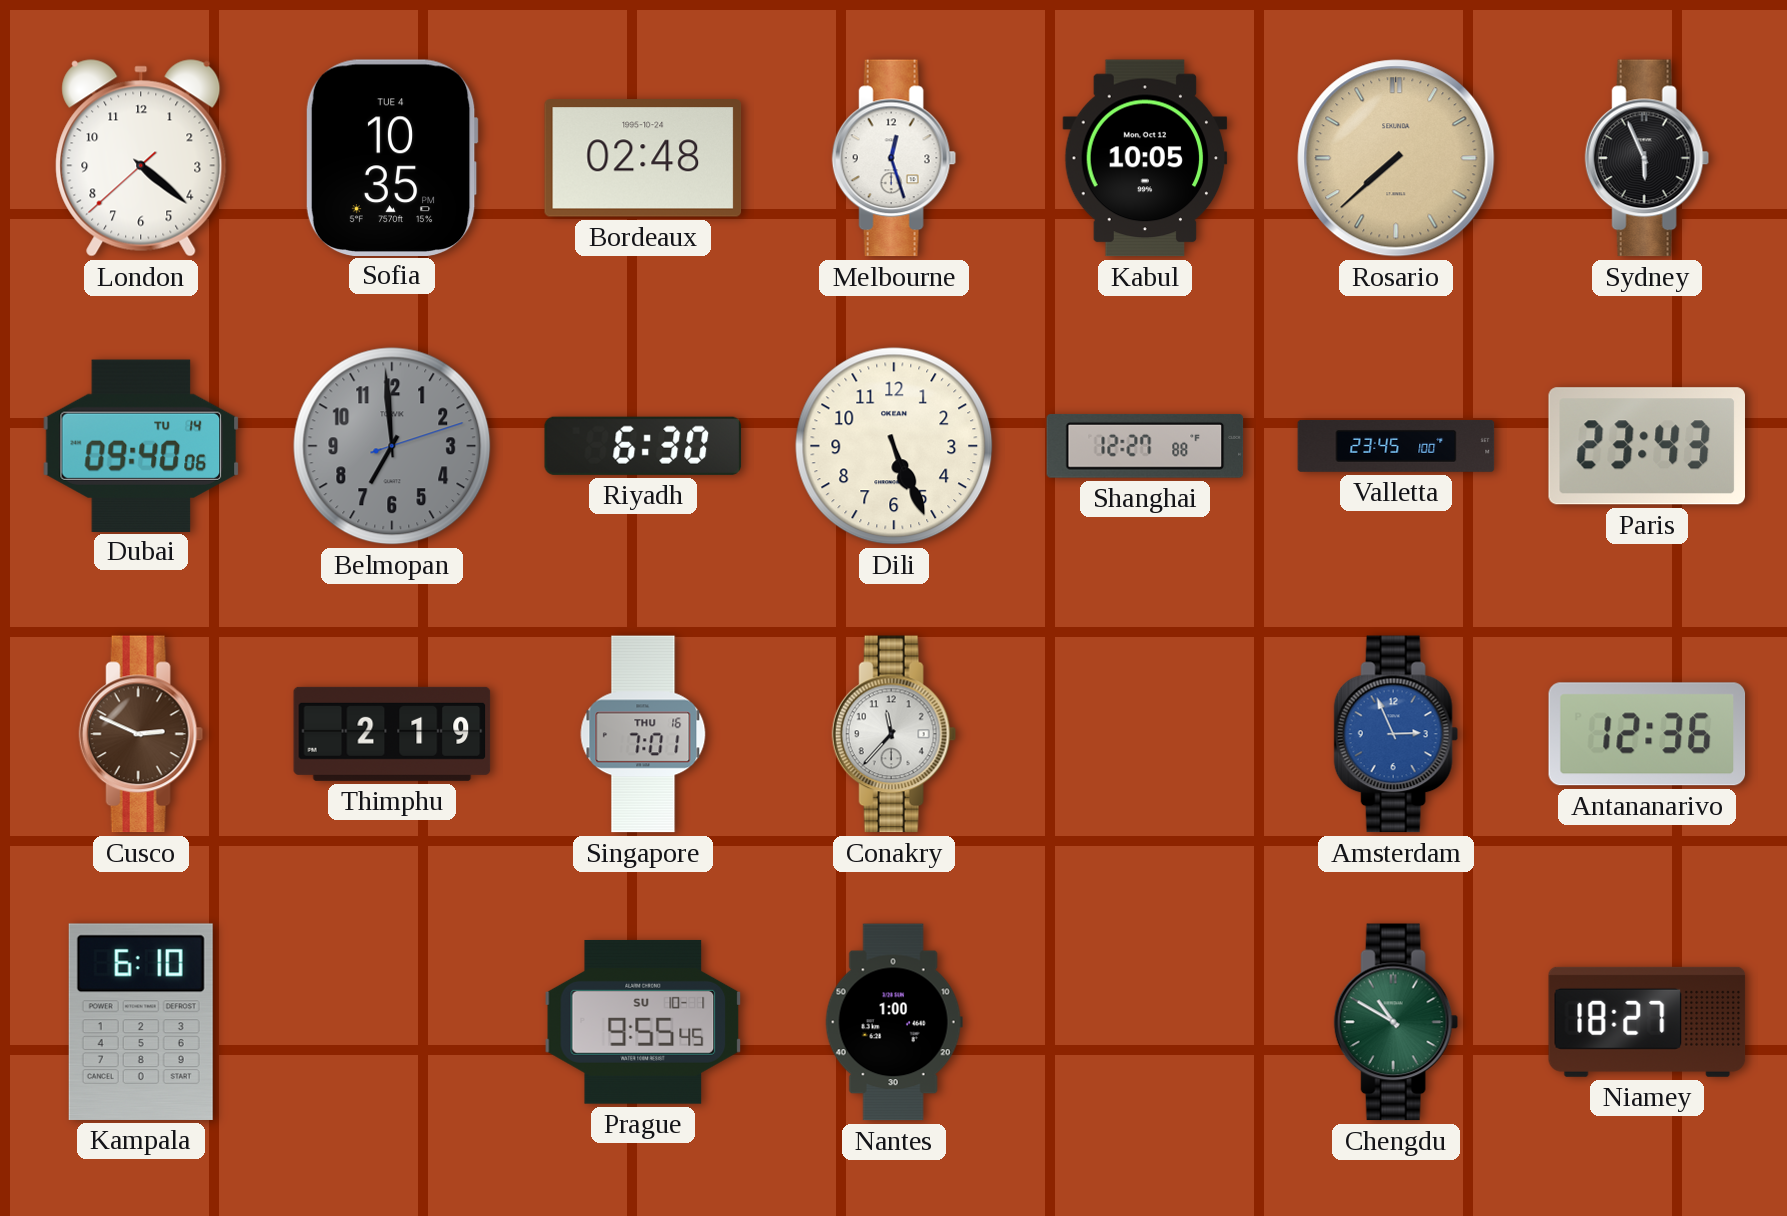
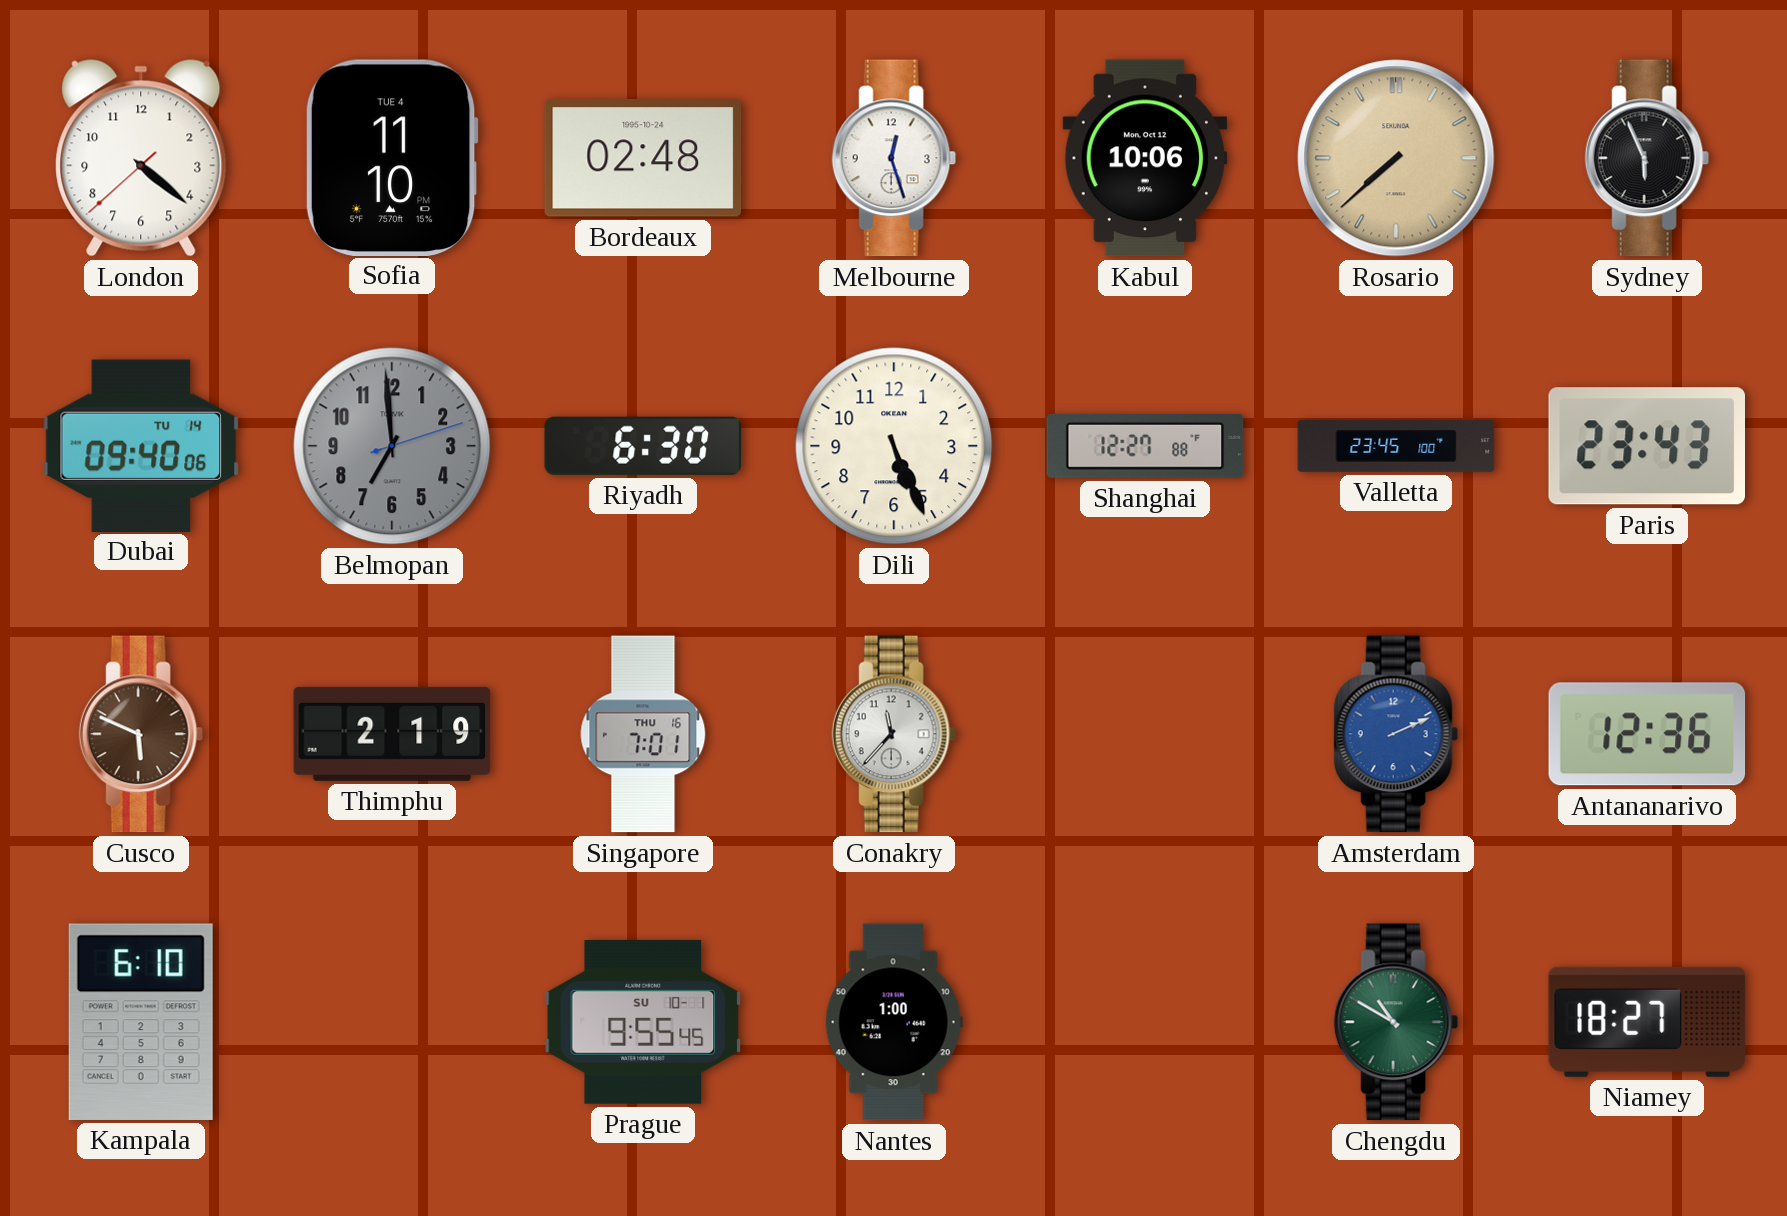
Sofia: 10:35 -> 11:10
Kabul: 10:05 -> 10:06
Cusco: 2:49 -> 5:49
Amsterdam: 2:56 -> 2:11
